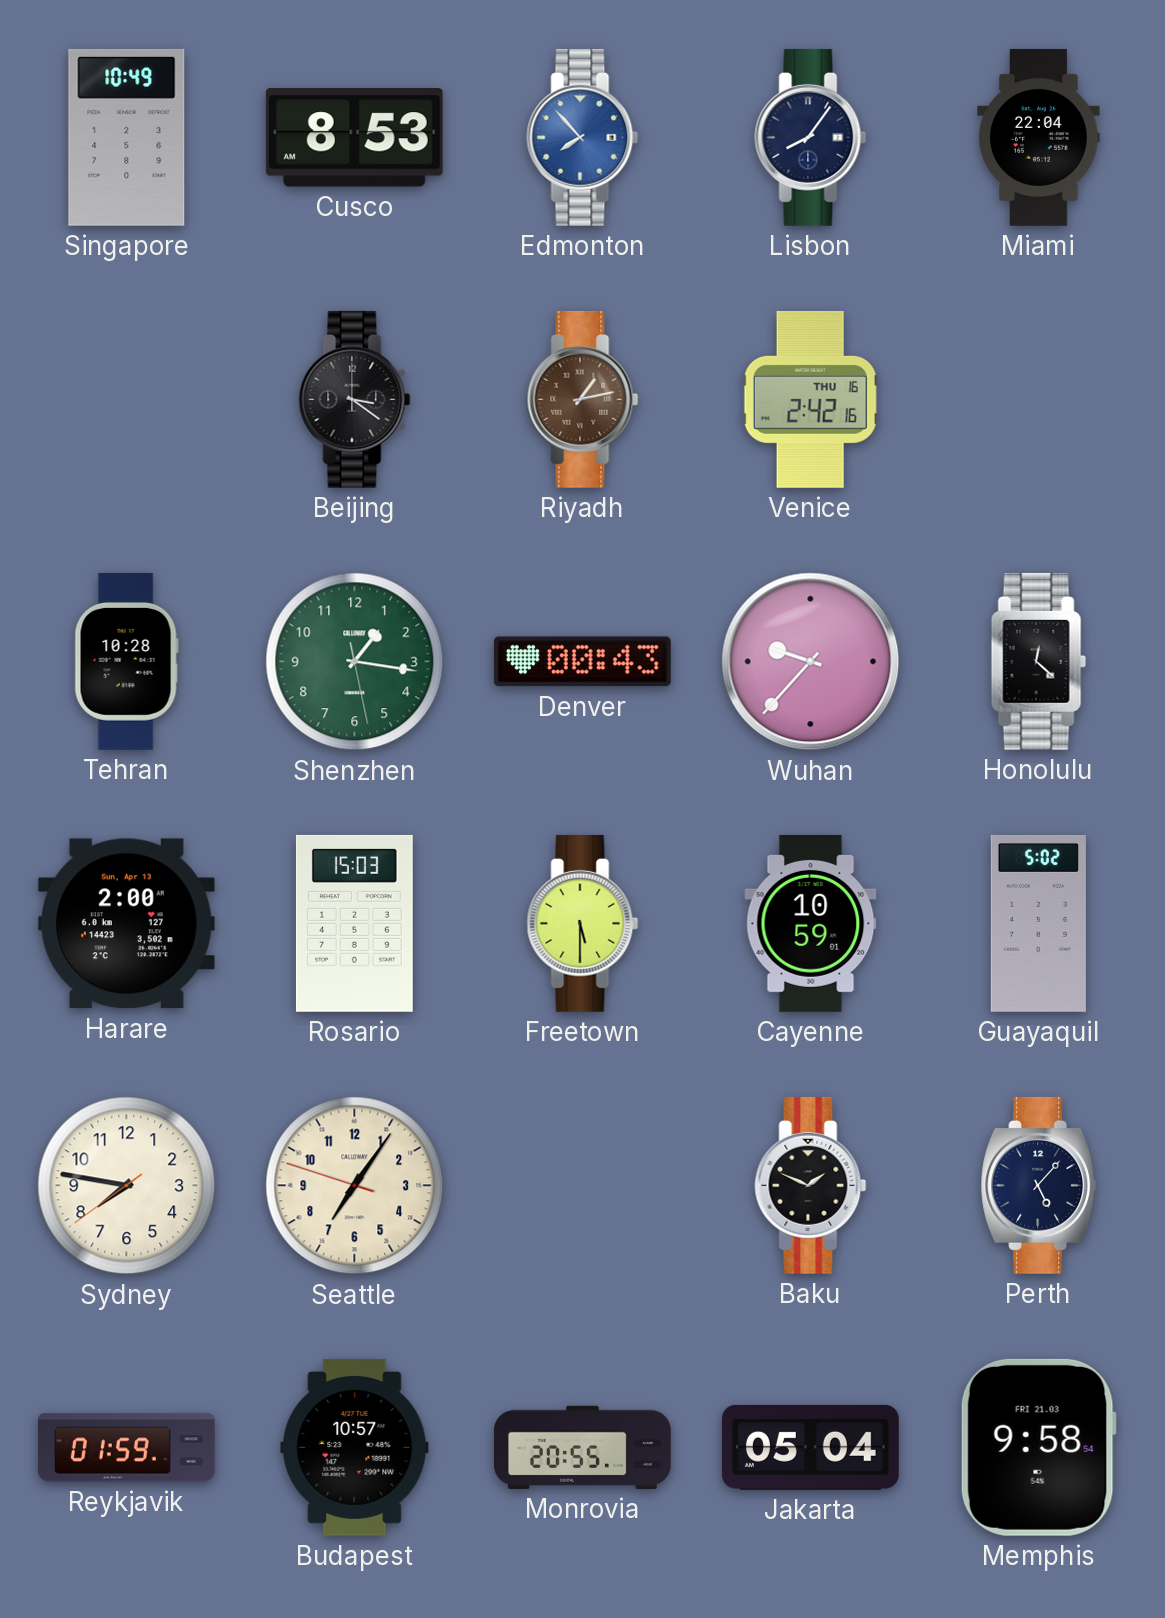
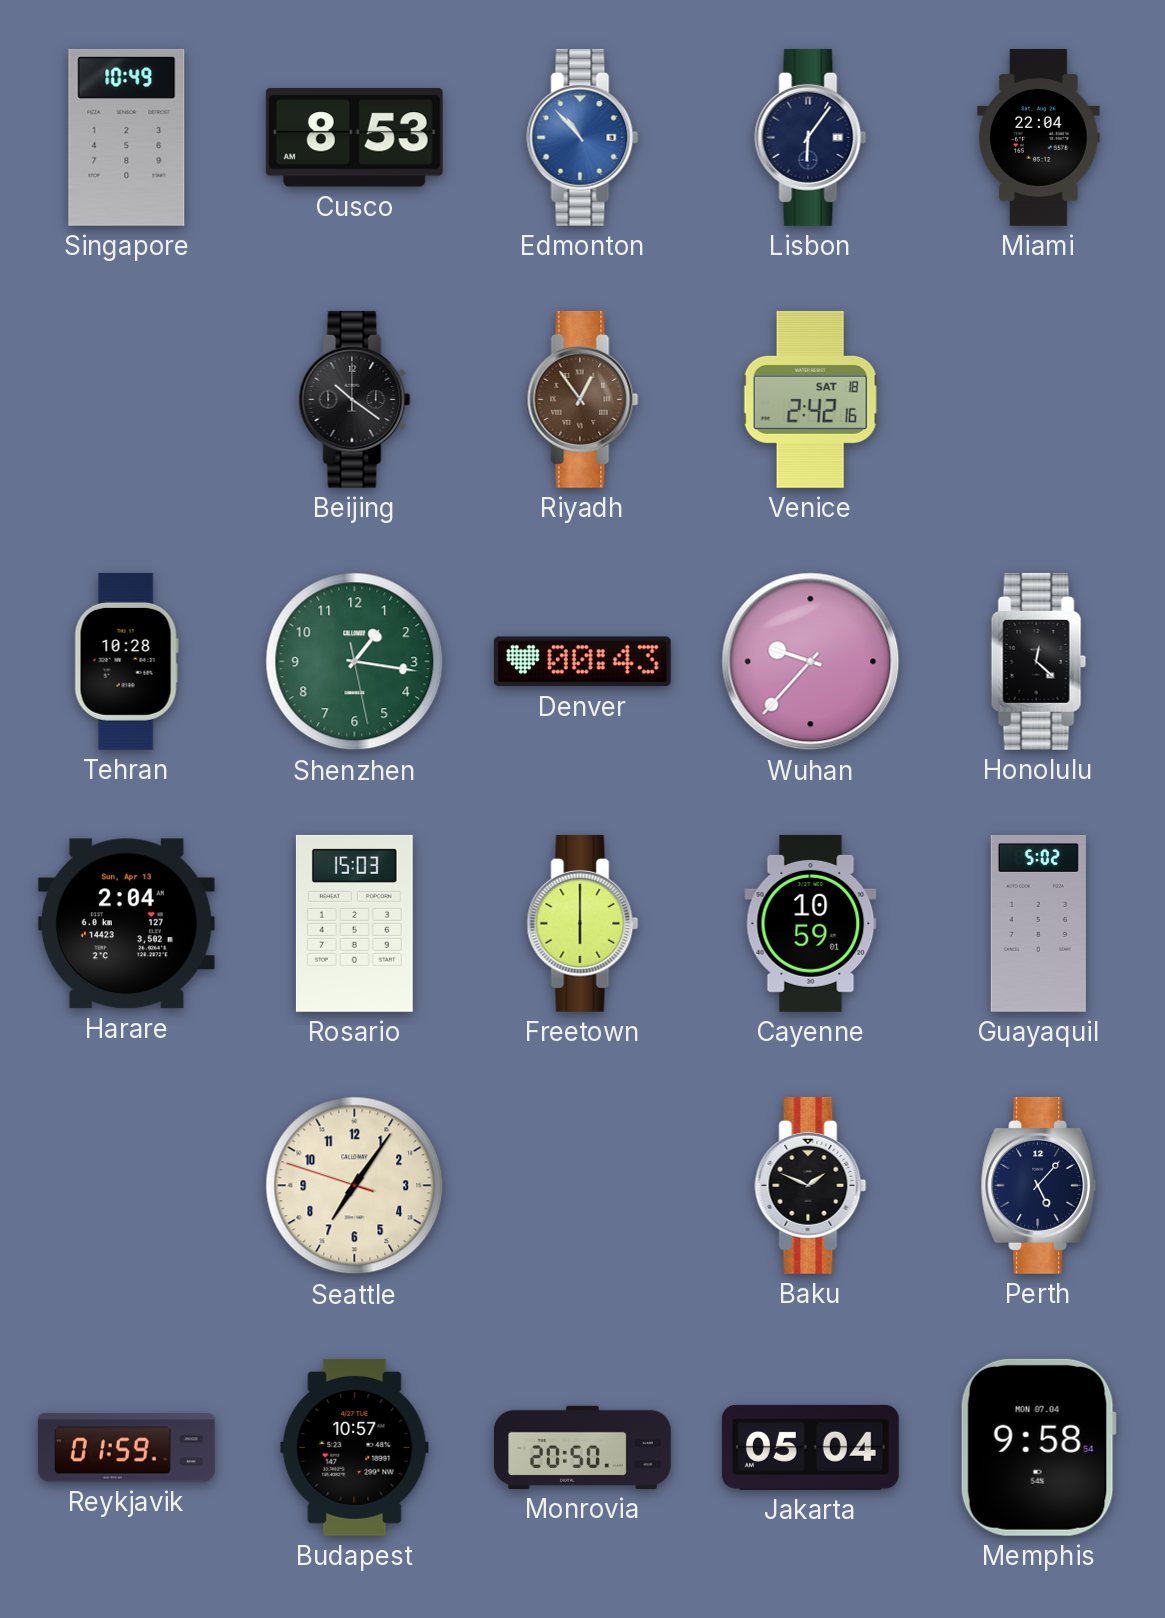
Edmonton: 7:53 -> 10:53
Lisbon: 8:06 -> 6:06
Beijing: 3:21 -> 10:21
Riyadh: 1:13 -> 12:54
Venice date: THU 16 -> SAT 18
Harare: 2:00 -> 2:04
Freetown: 5:30 -> 6:00
Sydney: 7:46 -> none
Monrovia: 20:55 -> 20:50
Memphis date: FRI 21.03 -> MON 07.04
